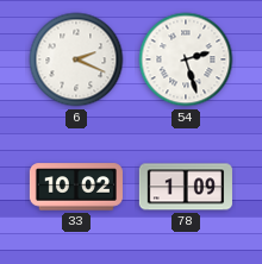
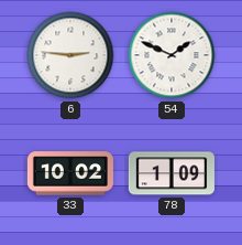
6: 2:19 -> 2:46
54: 2:27 -> 1:49
